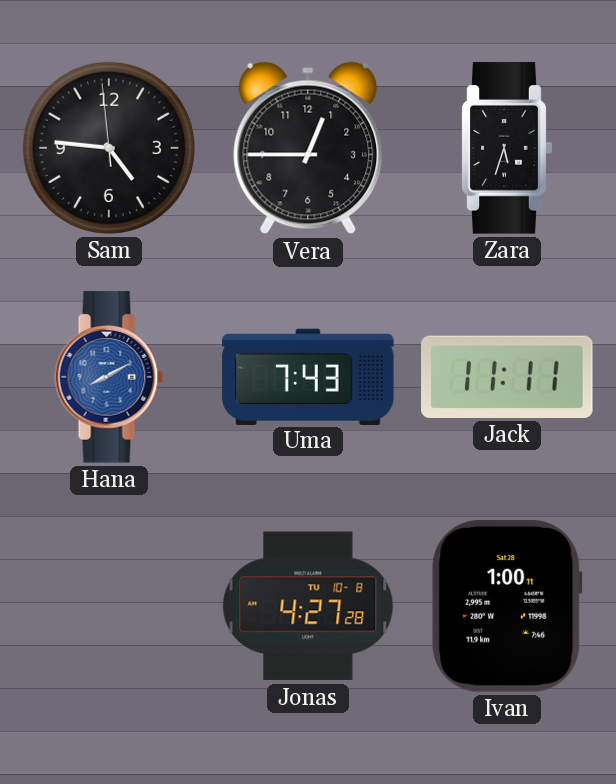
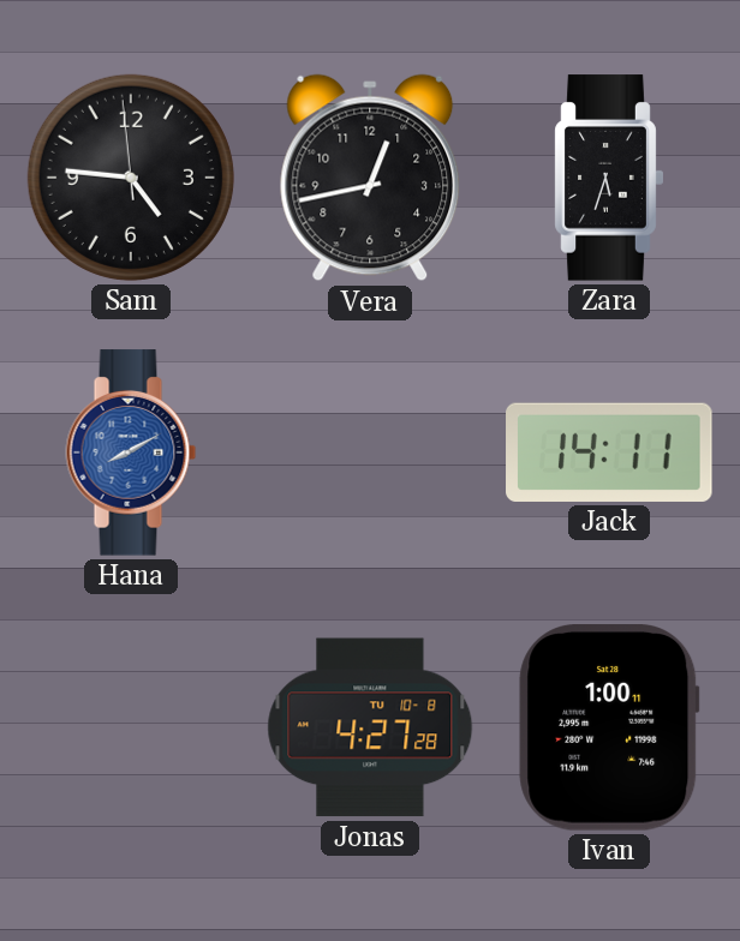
Vera: 12:45 -> 12:43
Uma: 7:43 -> none
Jack: 11:11 -> 14:11
